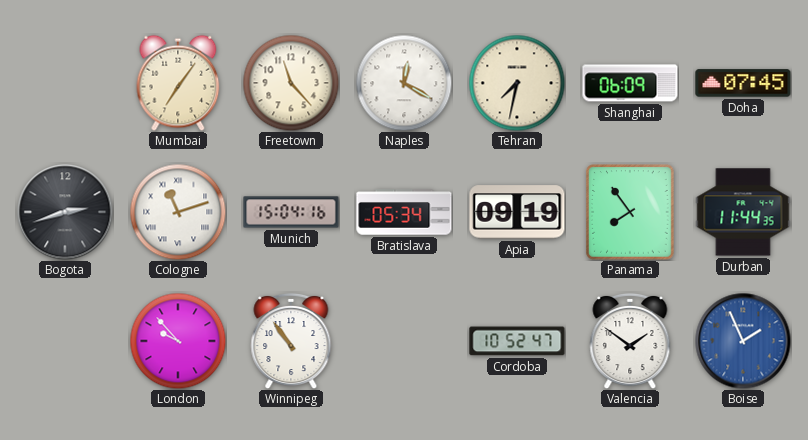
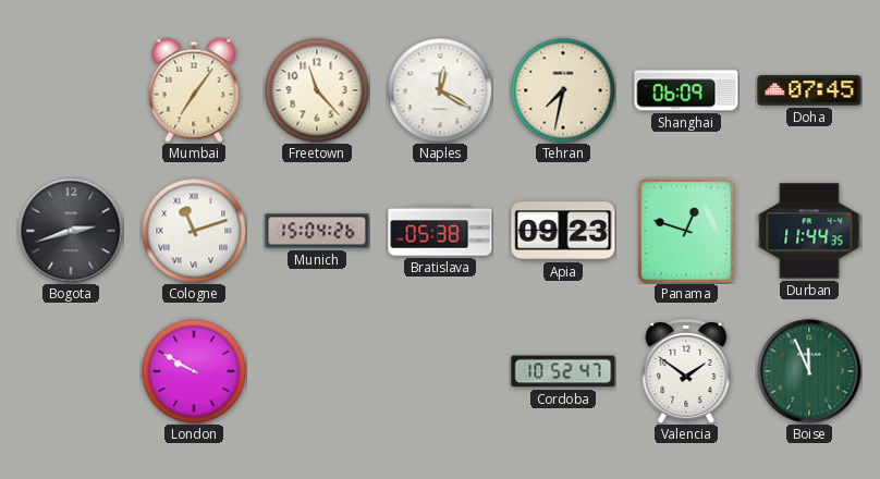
Munich: 15:04:16 -> 15:04:26
Bratislava: 05:34 -> 05:38
Apia: 09:19 -> 09:23
Panama: 7:54 -> 12:48
London: 9:53 -> 9:50
Winnipeg: 10:54 -> none
Boise: 1:56 -> 11:56
Boise dial: blue -> green
